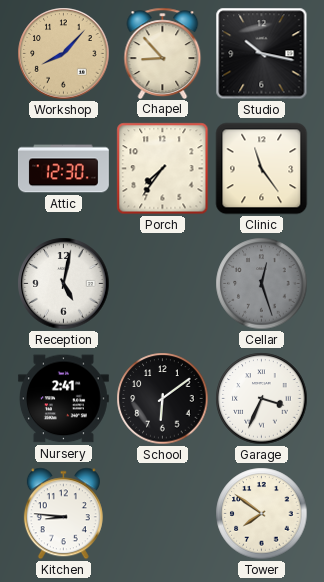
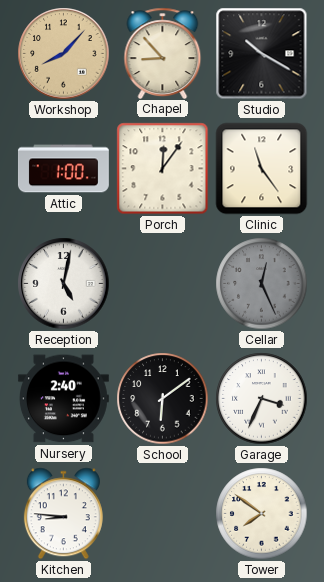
Studio: 10:17 -> 10:20
Attic: 12:30 -> 1:00
Porch: 7:36 -> 12:06
Cellar: 12:27 -> 12:26
Nursery: 2:41 -> 2:40
